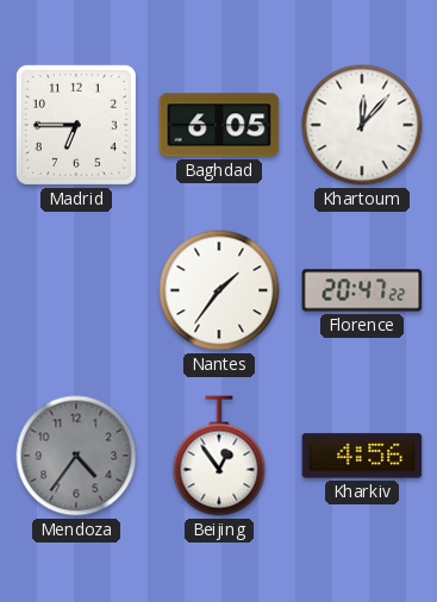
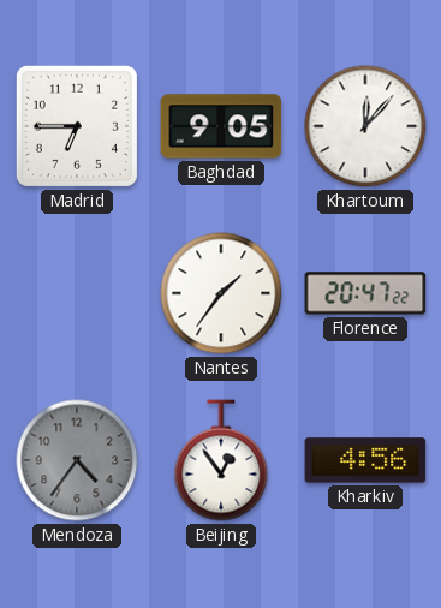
Baghdad: 6:05 -> 9:05
